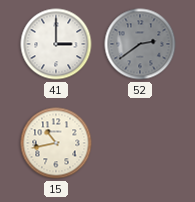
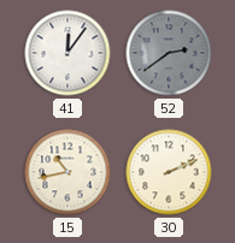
41: 3:00 -> 12:06
30: none -> 2:11
